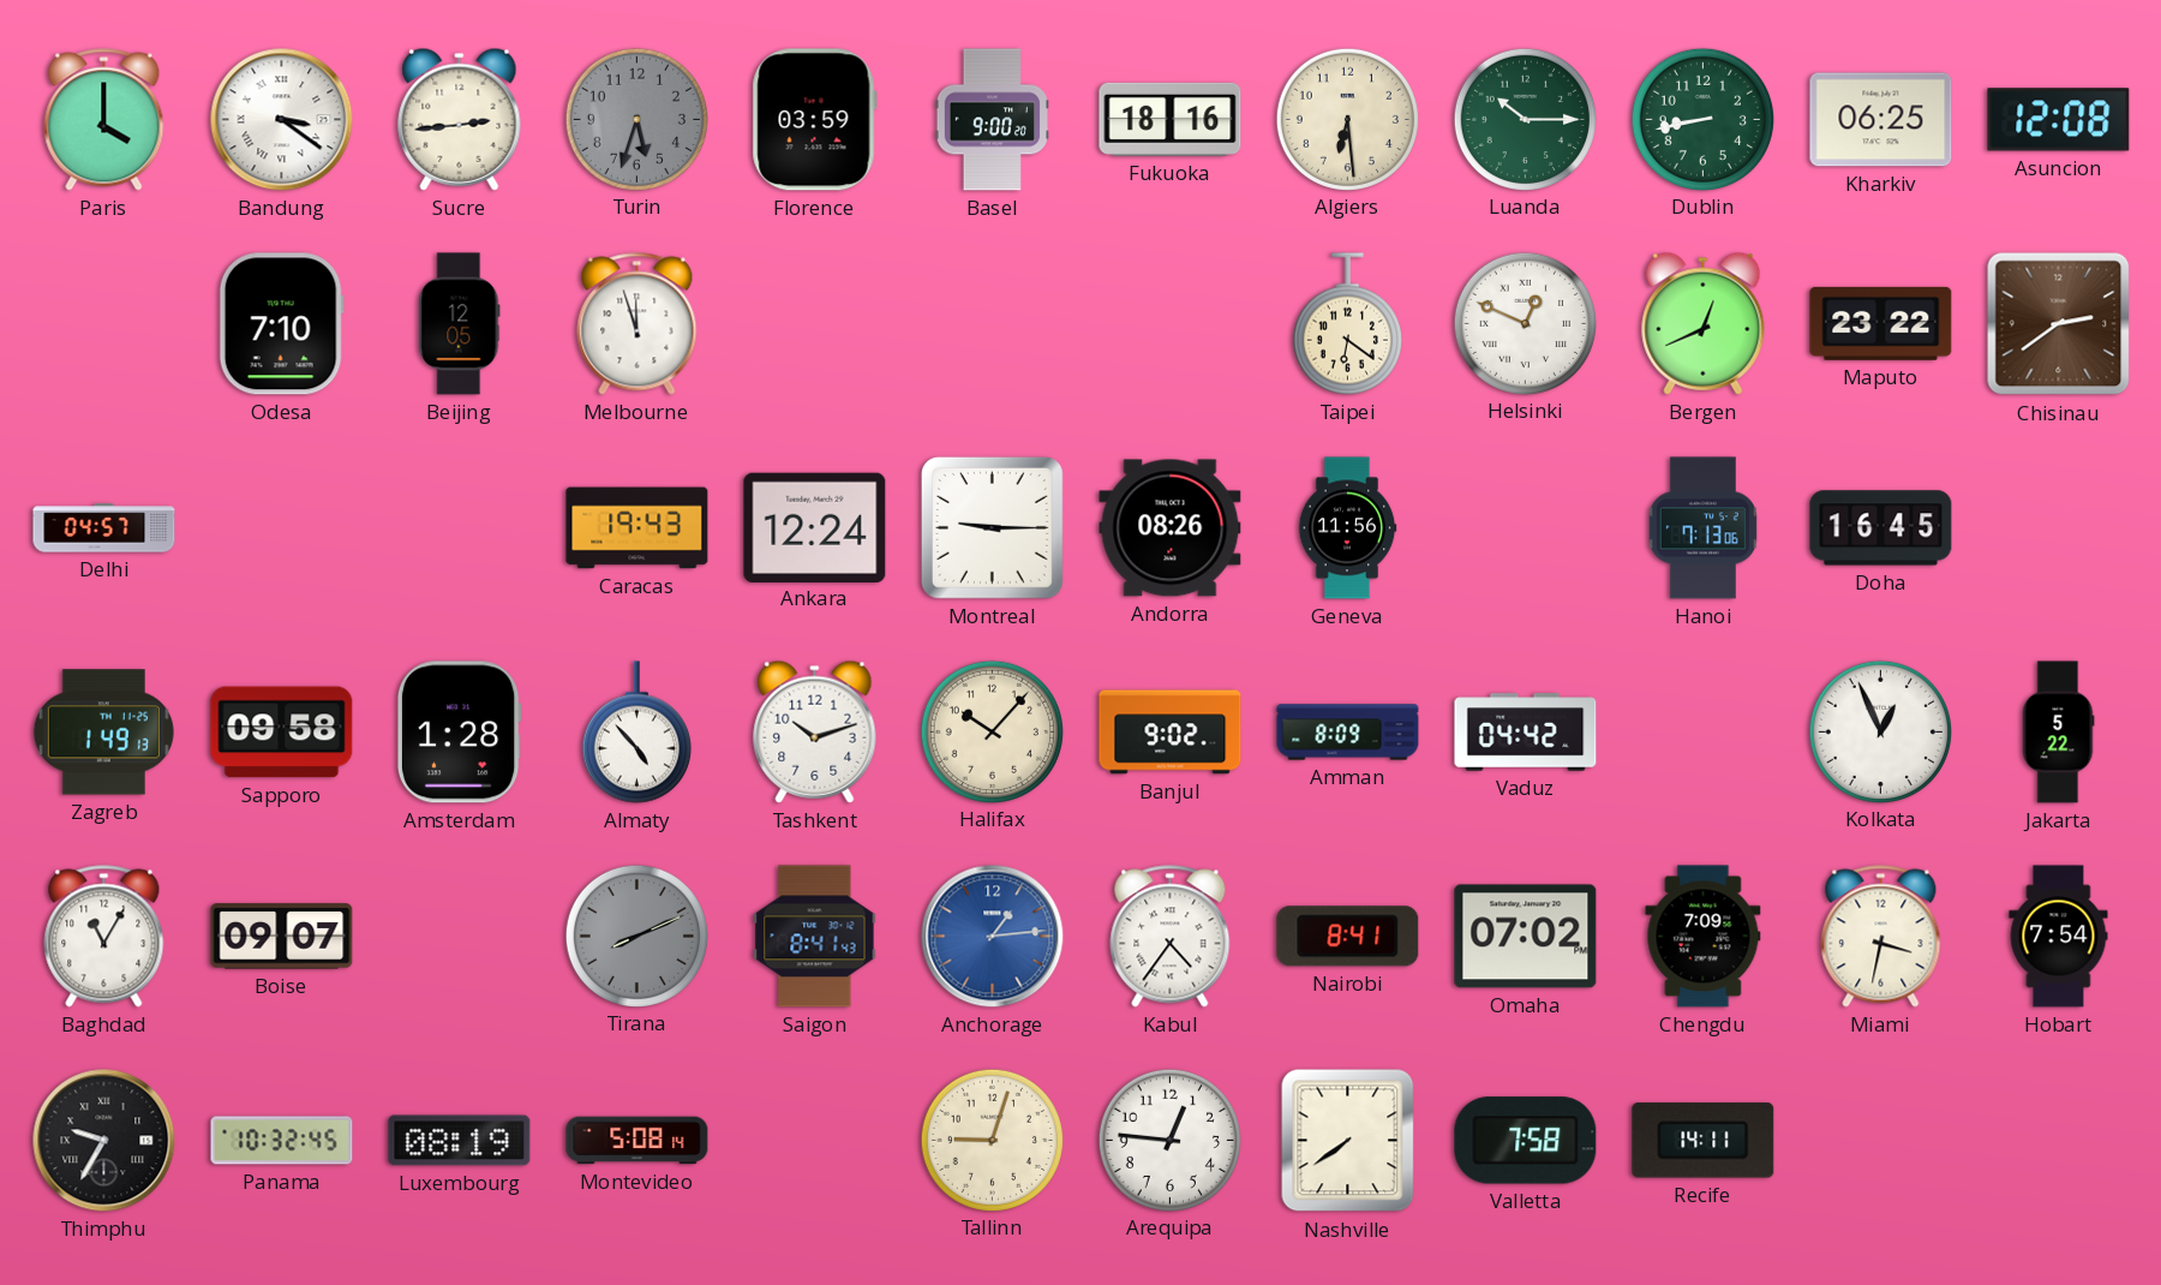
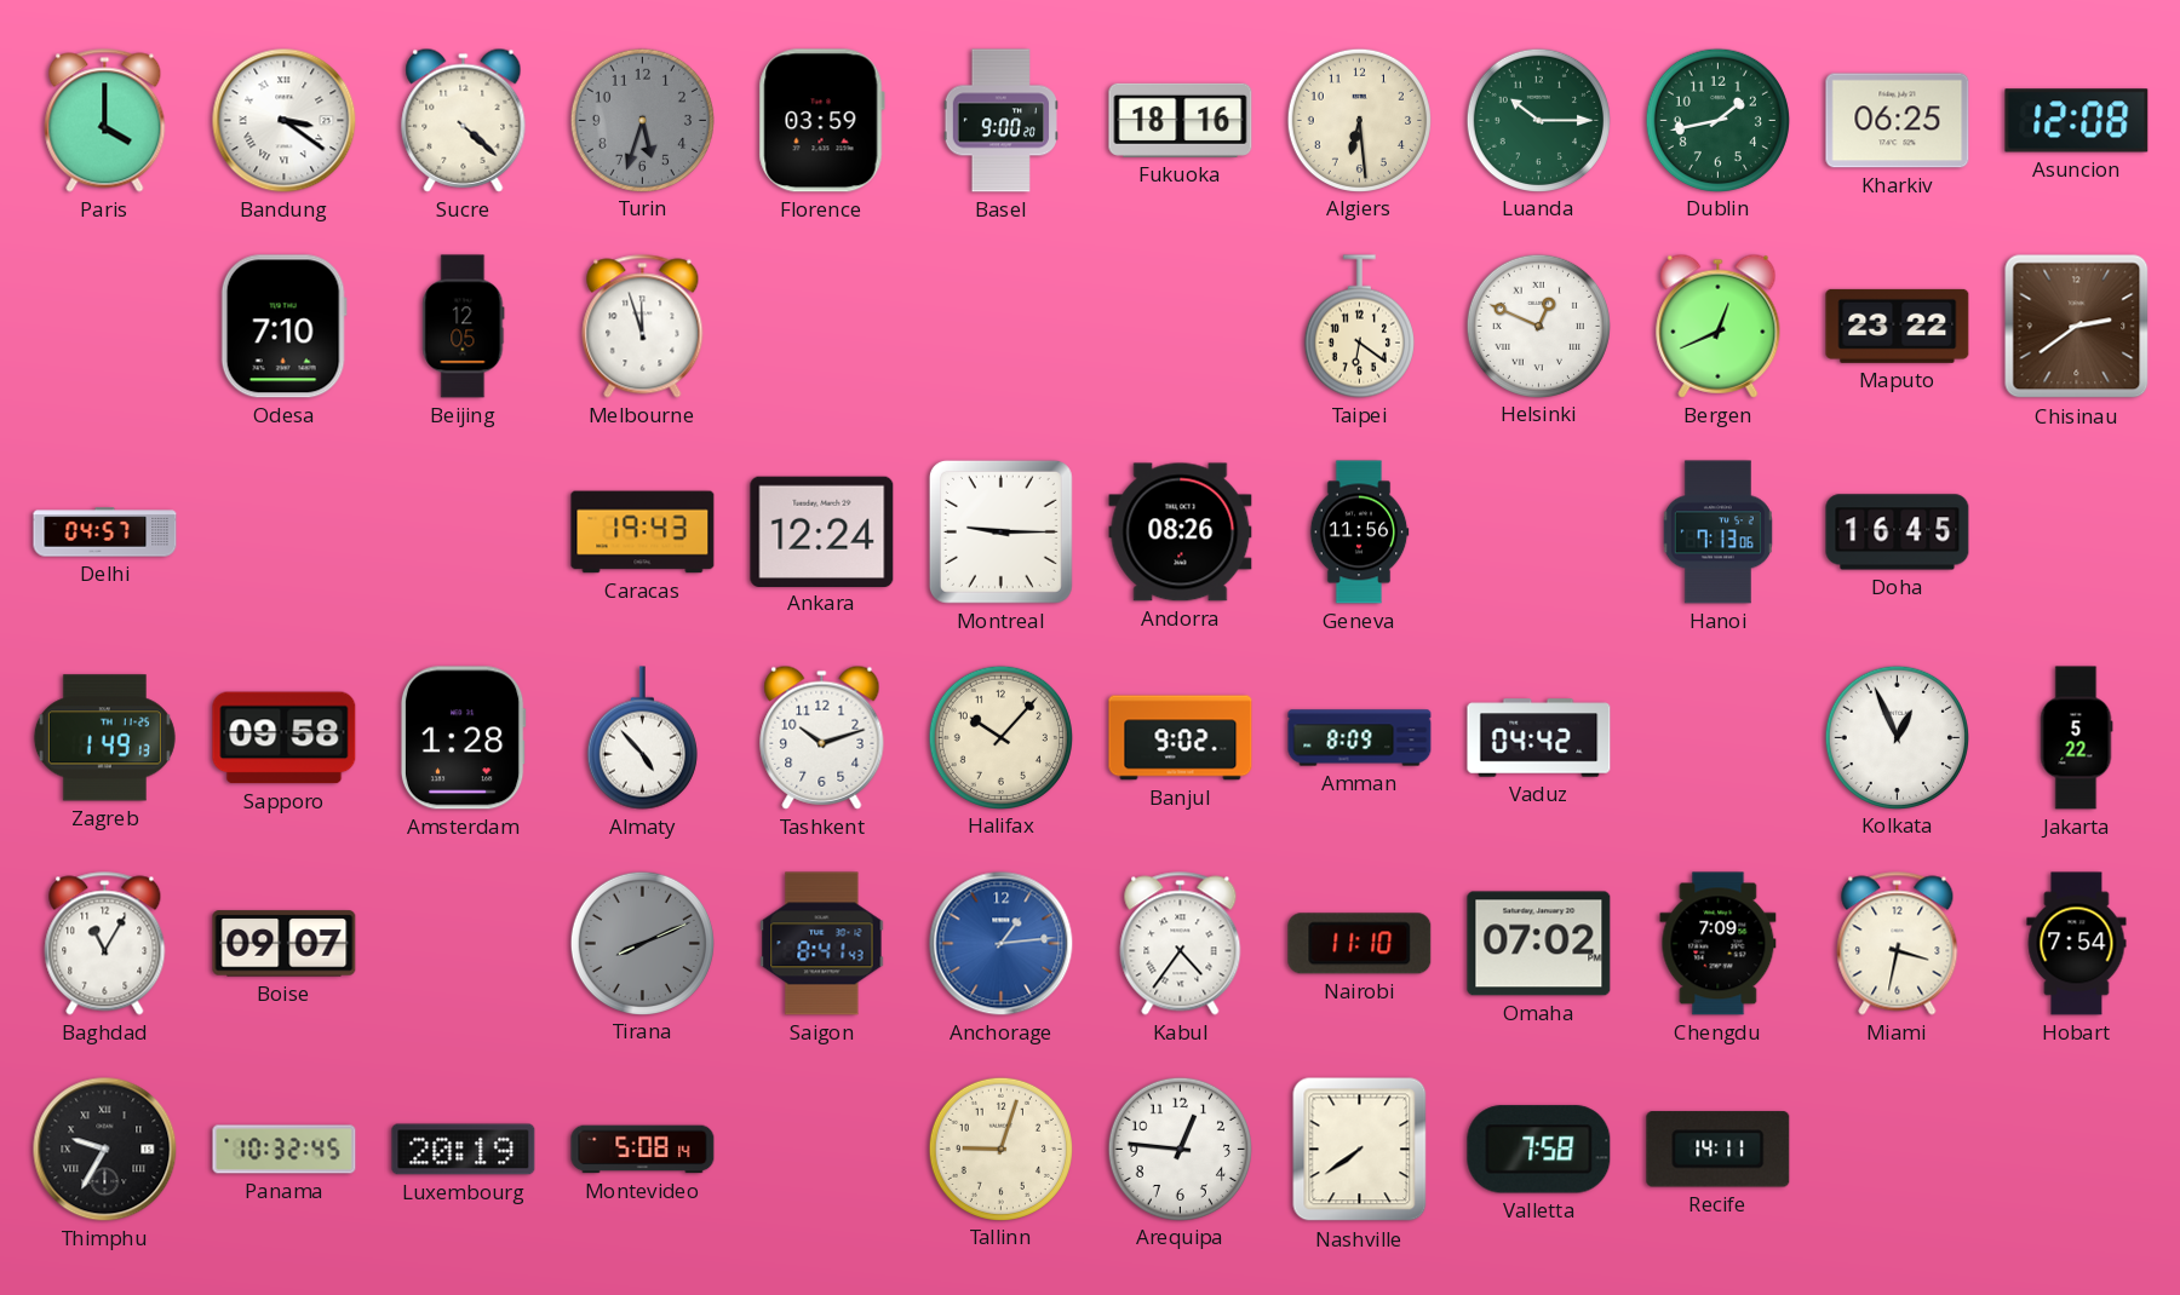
Sucre: 2:44 -> 4:22
Dublin: 8:43 -> 1:43
Nairobi: 8:41 -> 11:10
Luxembourg: 08:19 -> 20:19
